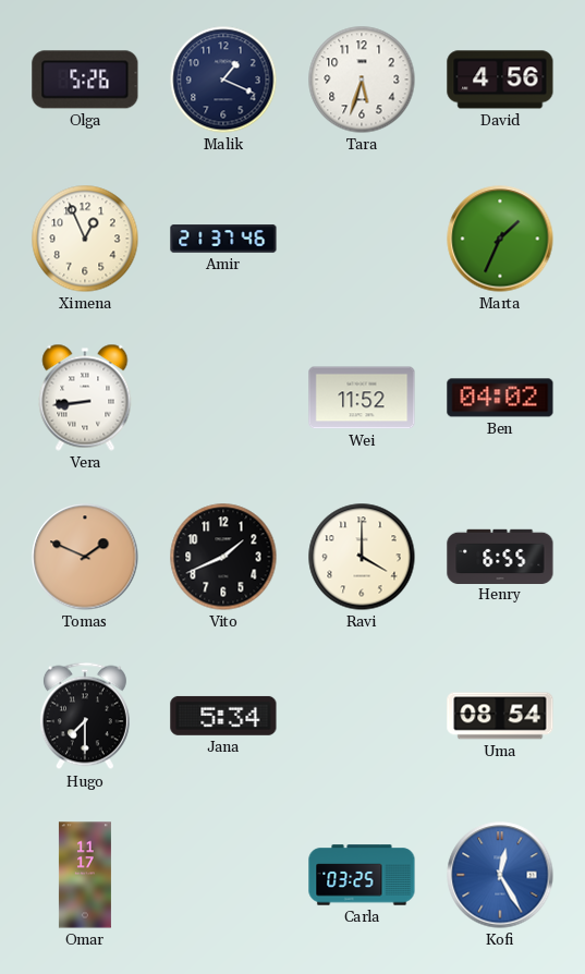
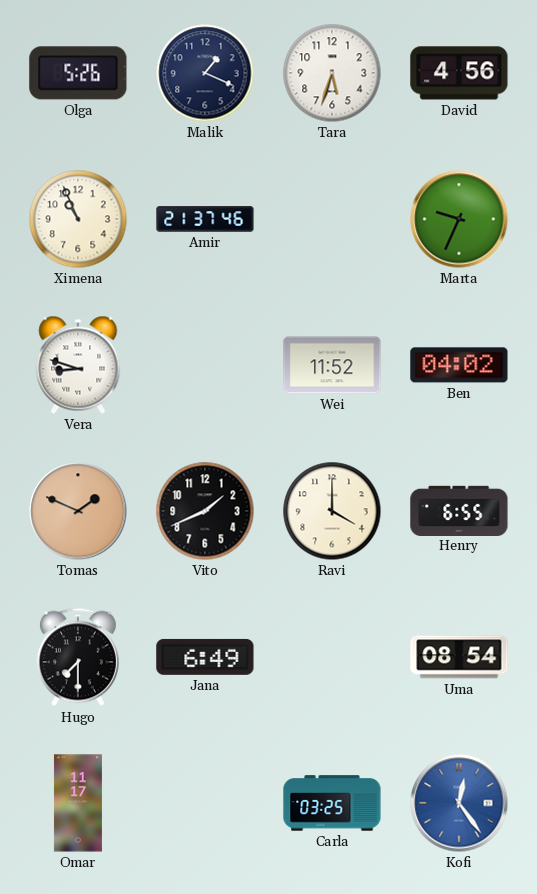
Ximena: 12:56 -> 10:56
Marta: 1:34 -> 9:34
Vera: 8:44 -> 8:48
Jana: 5:34 -> 6:49
Kofi: 12:25 -> 12:24
